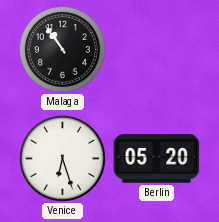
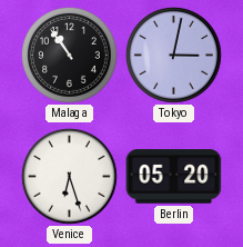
Tokyo: none -> 3:02
